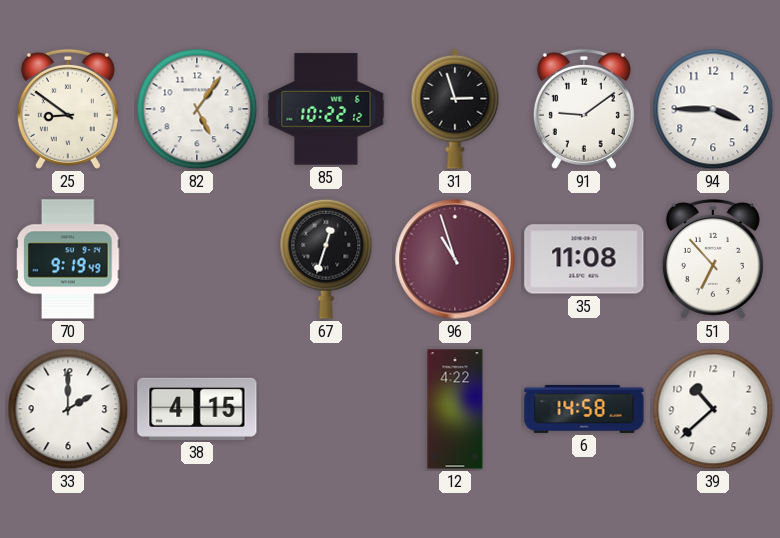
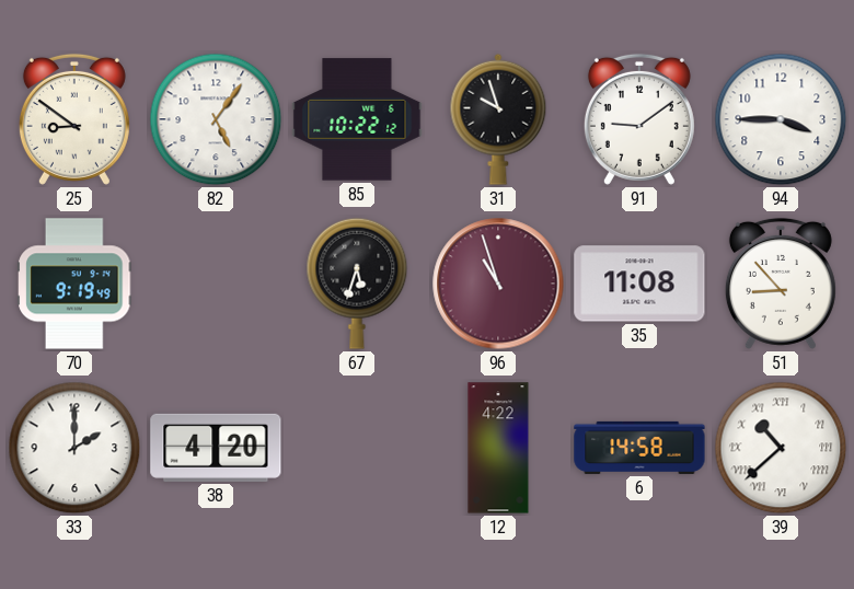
31: 2:57 -> 9:57
67: 12:33 -> 5:33
51: 6:53 -> 8:53
38: 4:15 -> 4:20
39 numerals: Arabic -> Roman
